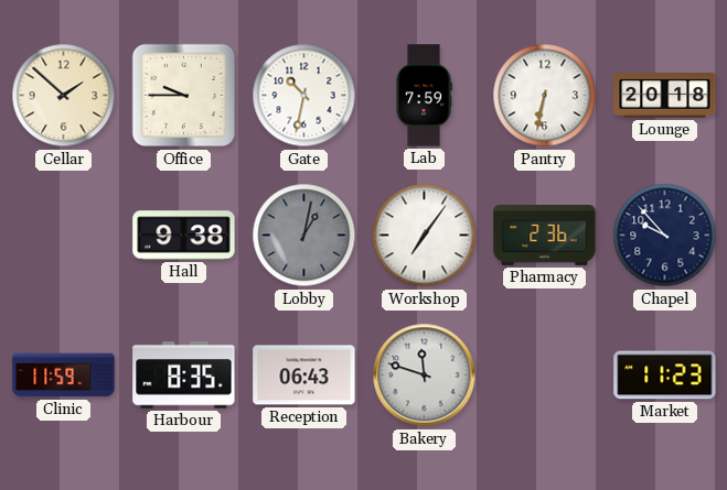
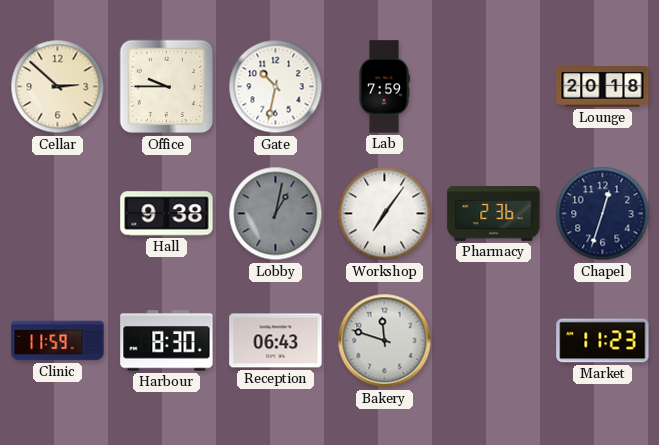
Cellar: 1:52 -> 2:52
Pantry: 6:32 -> none
Chapel: 9:53 -> 12:33
Harbour: 8:35 -> 8:30
